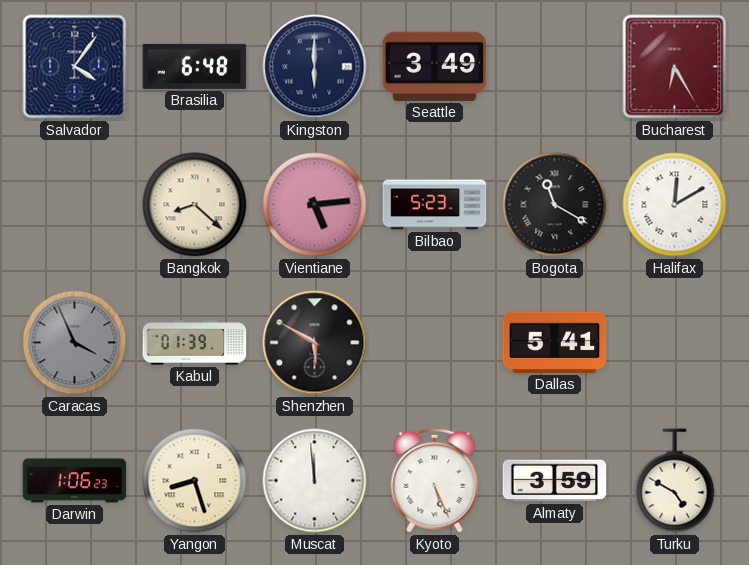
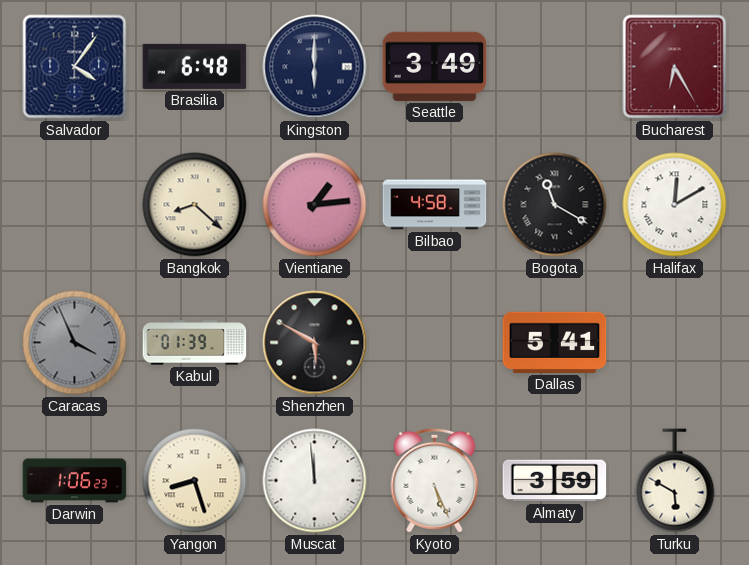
Vientiane: 5:14 -> 1:14
Bilbao: 5:23 -> 4:58
Turku: 4:50 -> 5:50
